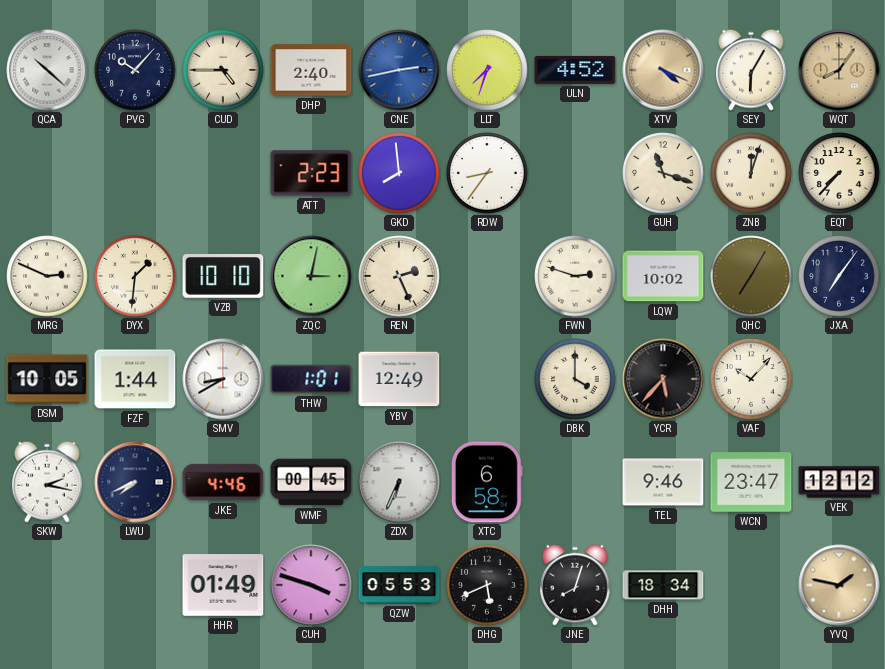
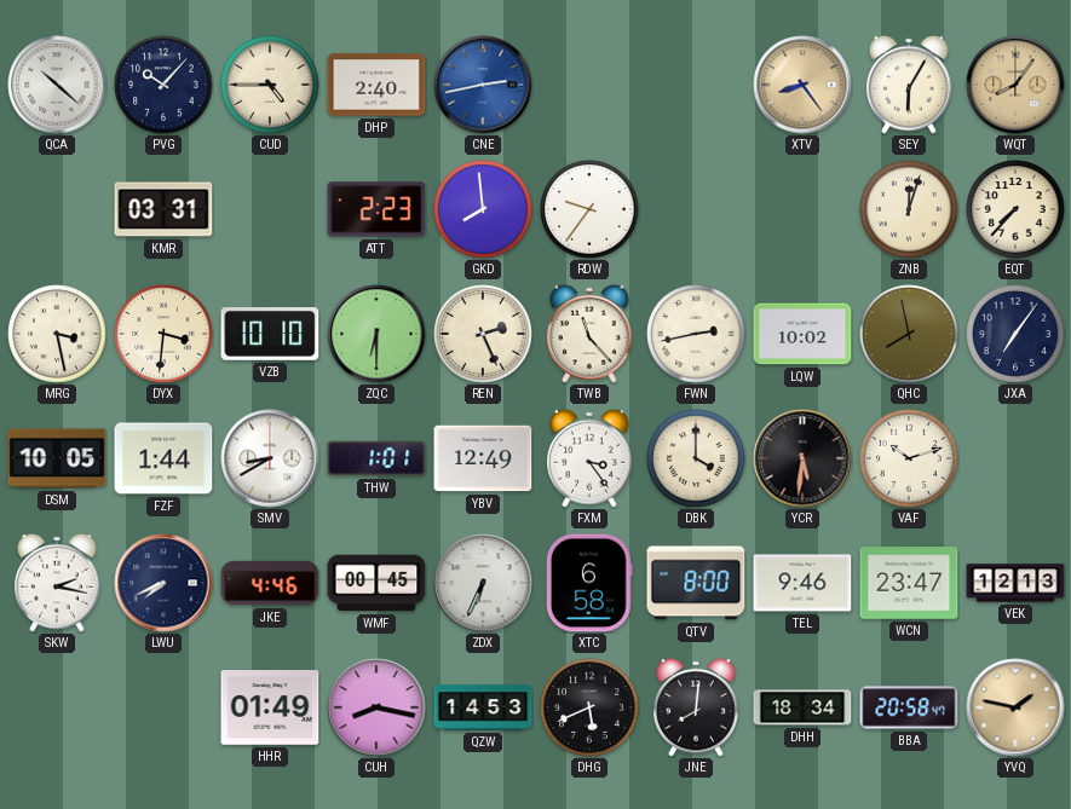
LLT: 7:33 -> none
ULN: 4:52 -> none
XTV: 4:19 -> 8:24
KMR: none -> 03:31
RDW: 8:36 -> 9:36
GUH: 11:18 -> none
MRG: 2:49 -> 3:28
DYX: 1:31 -> 3:31
ZQC: 3:02 -> 6:30
TWB: none -> 11:23
FWN: 2:48 -> 2:43
QHC: 7:05 -> 7:58
FXM: none -> 3:24
YCR: 5:37 -> 5:31
VAF: 10:07 -> 10:12
QTV: none -> 8:00
VEK: 12:12 -> 12:13
CUH: 3:48 -> 8:17
QZW: 05:53 -> 14:53
JNE: 8:03 -> 8:01
BBA: none -> 20:58
